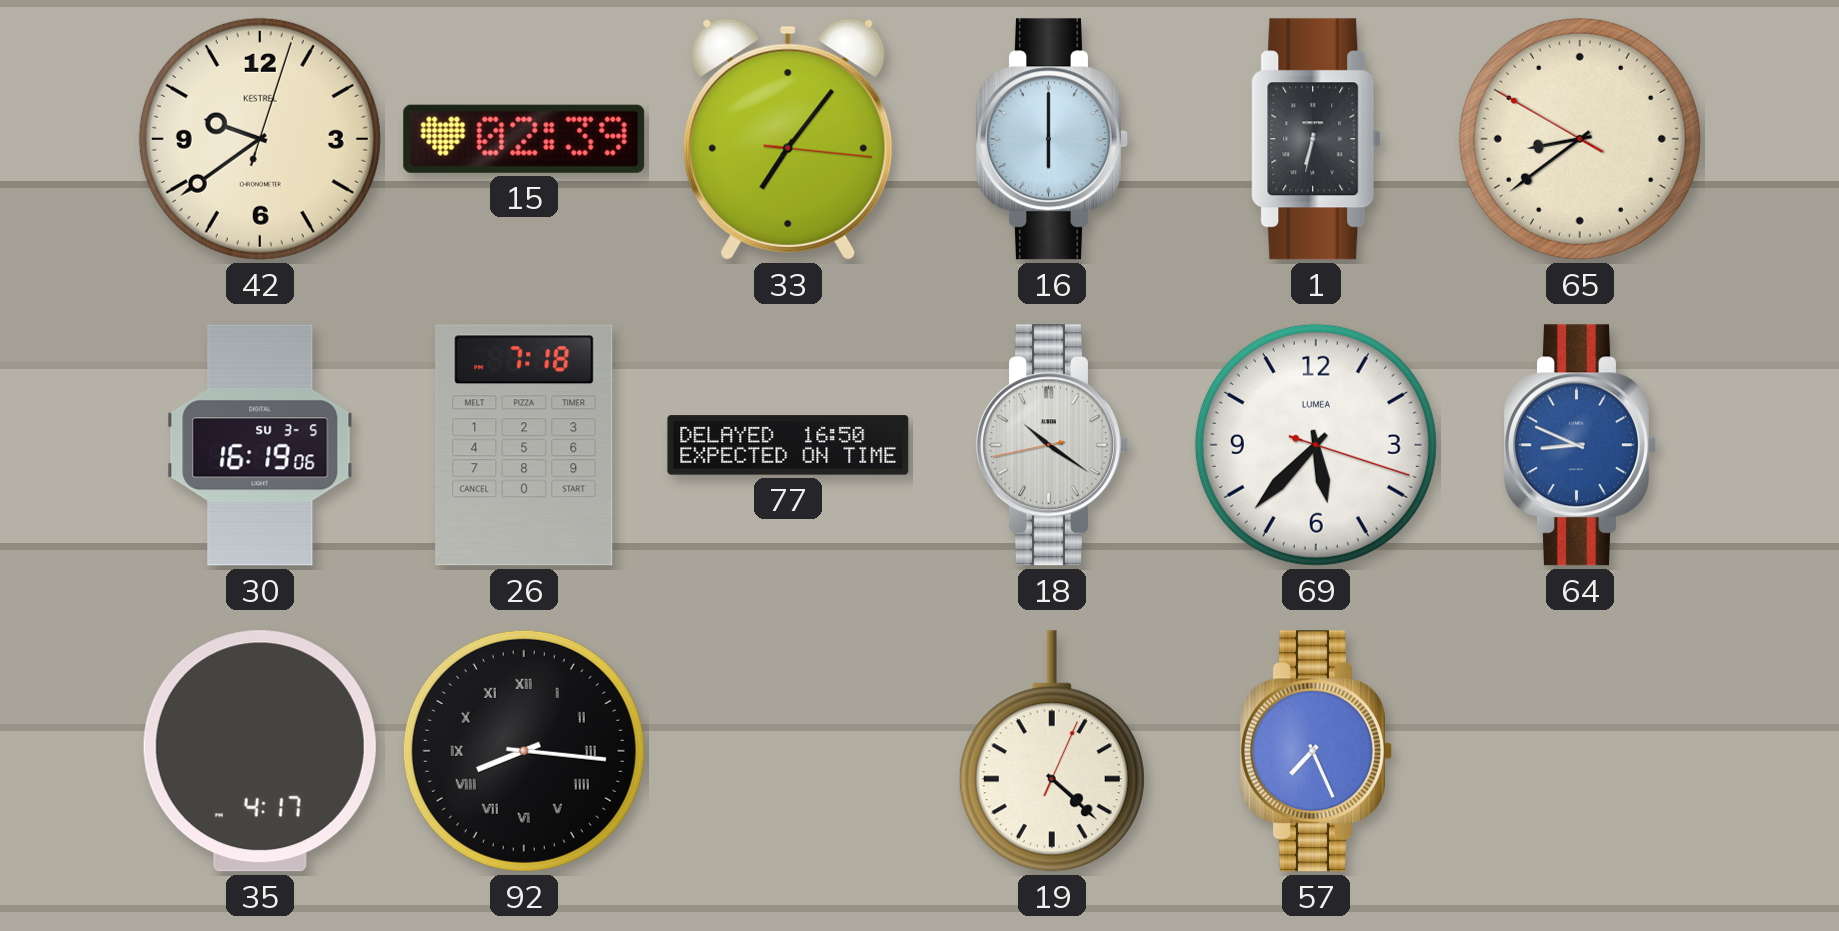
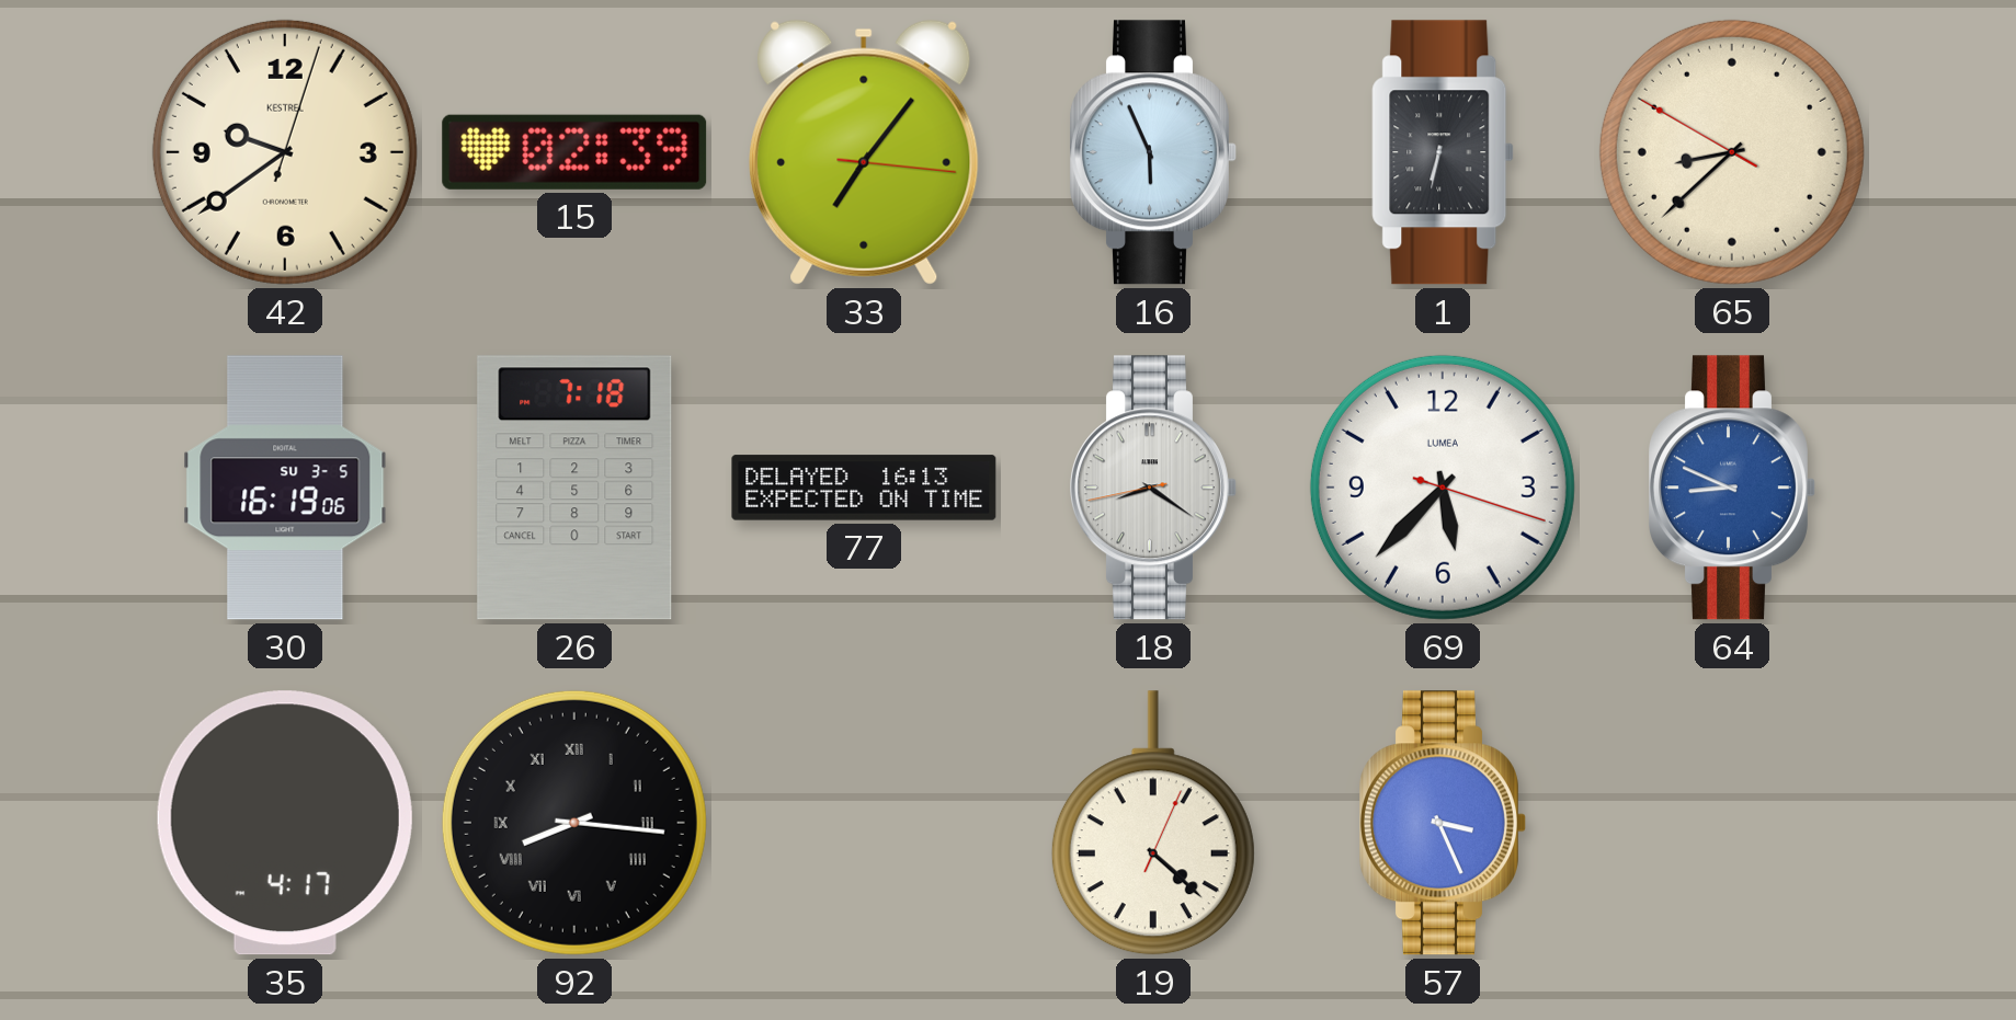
16: 6:00 -> 5:56
65: 8:38 -> 8:37
77: 16:50 -> 16:13
18: 10:20 -> 8:20
57: 7:26 -> 3:26
